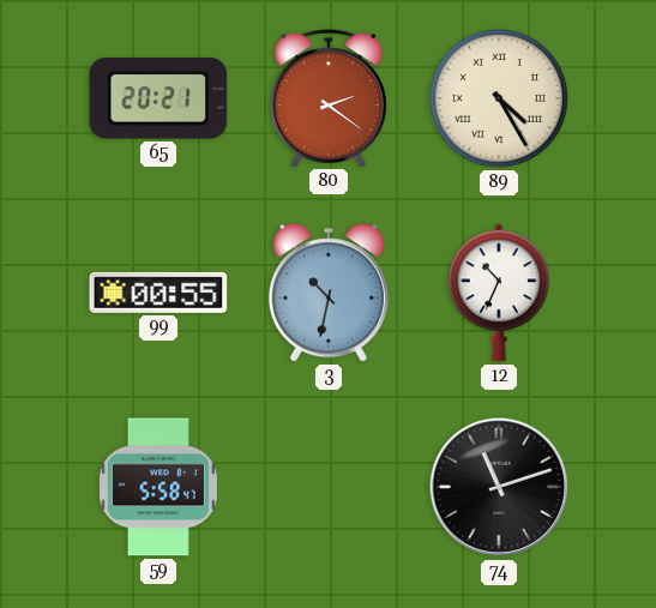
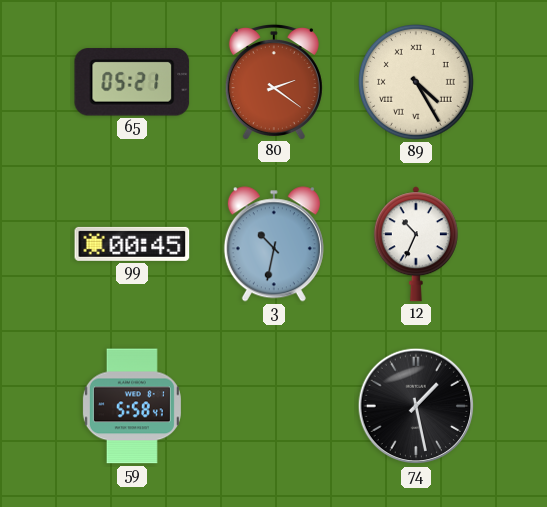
65: 20:21 -> 05:21
99: 00:55 -> 00:45
74: 11:12 -> 1:28
